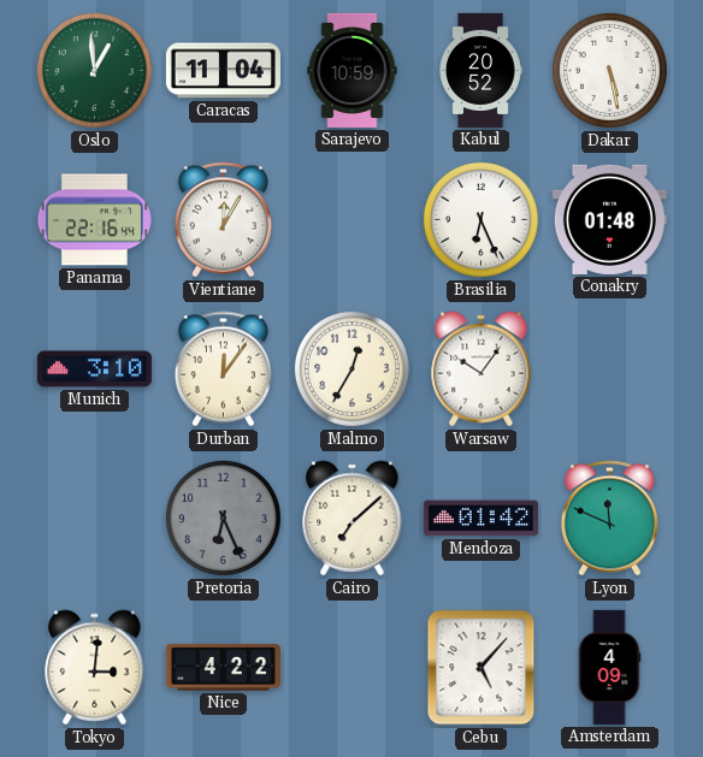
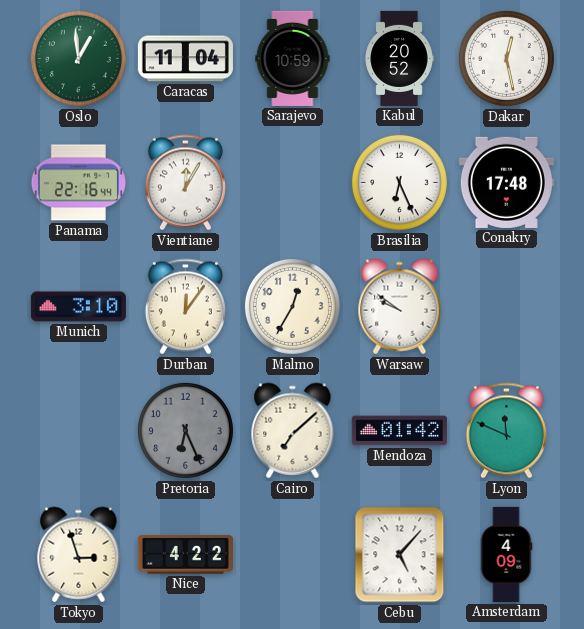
Dakar: 5:28 -> 12:28
Conakry: 01:48 -> 17:48
Warsaw: 10:06 -> 9:51
Tokyo: 3:01 -> 2:57
